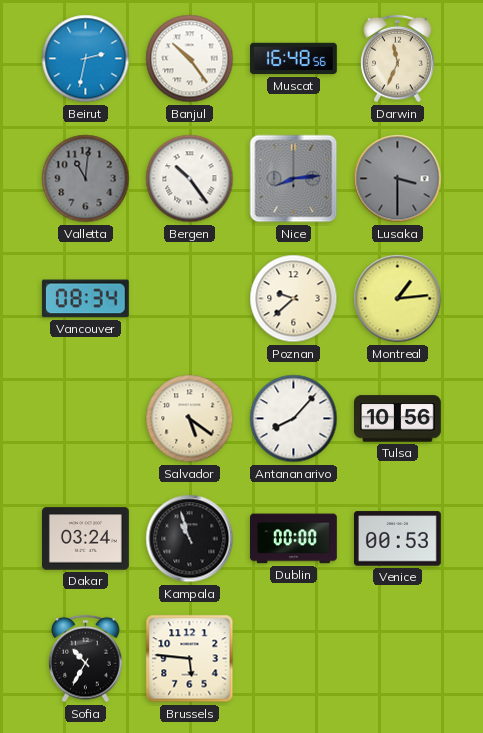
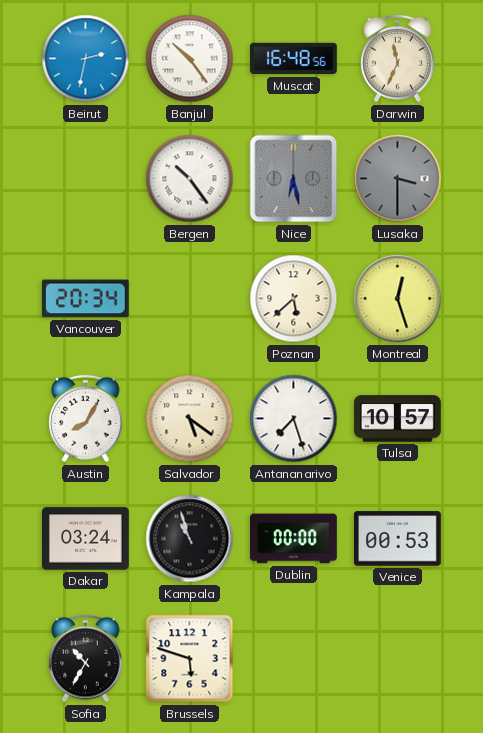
Valletta: 11:01 -> none
Nice: 8:14 -> 6:28
Vancouver: 08:34 -> 20:34
Poznan: 9:38 -> 5:38
Montreal: 1:14 -> 12:27
Austin: none -> 8:05
Antananarivo: 8:07 -> 7:27
Tulsa: 10:56 -> 10:57
Brussels: 5:46 -> 5:48
